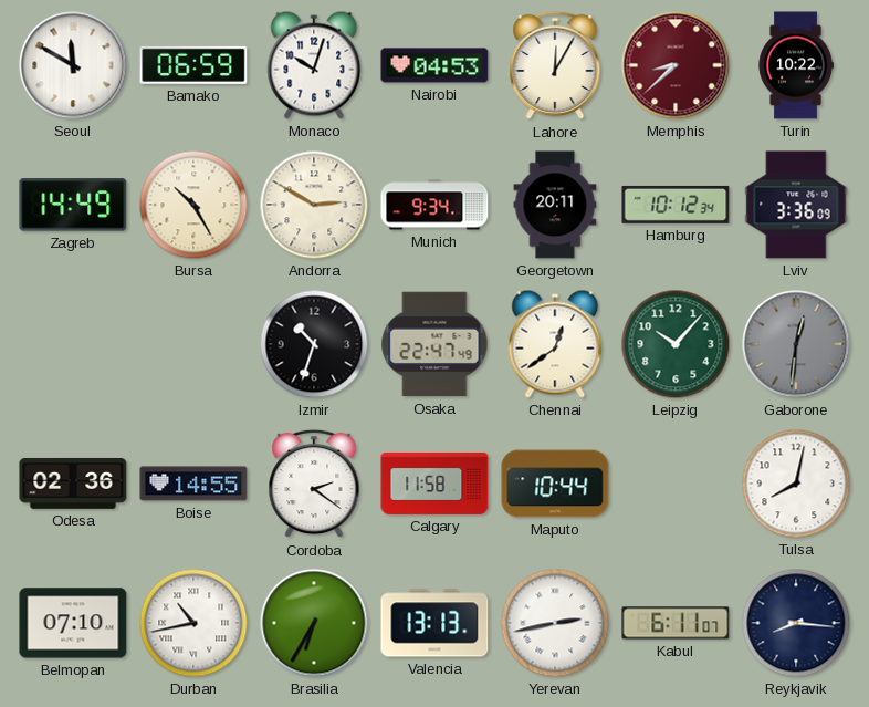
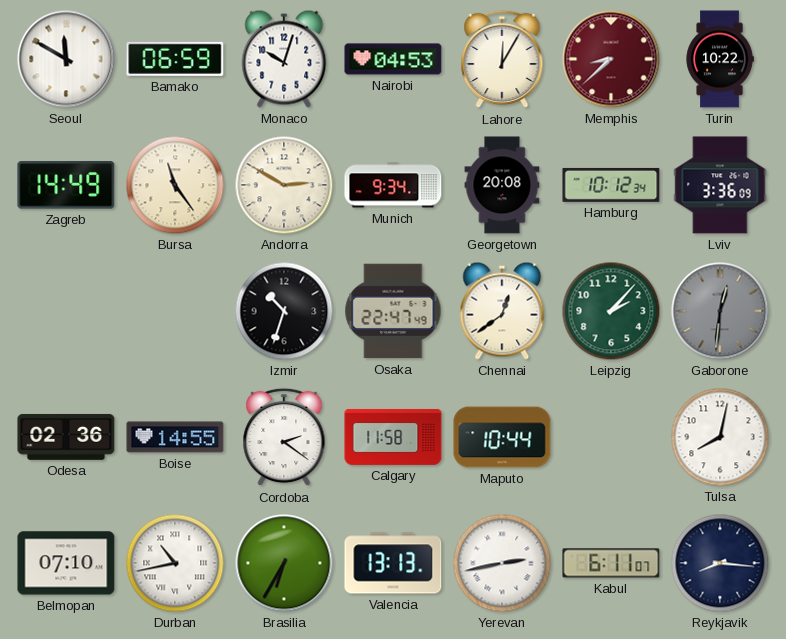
Bursa: 10:25 -> 11:24
Georgetown: 20:11 -> 20:08
Leipzig: 10:07 -> 2:07
